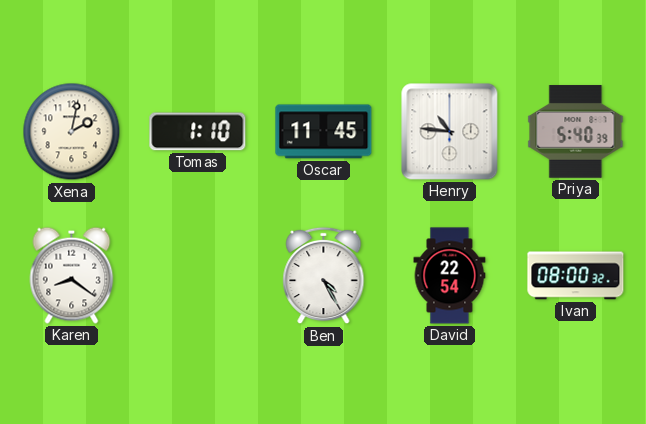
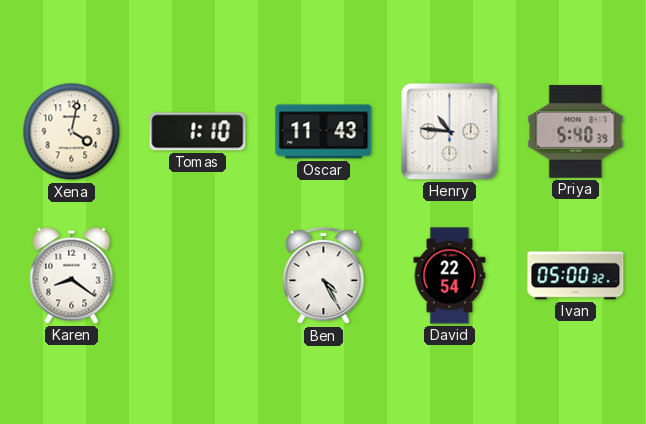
Xena: 2:02 -> 4:02
Oscar: 11:45 -> 11:43
Ivan: 08:00 -> 05:00
